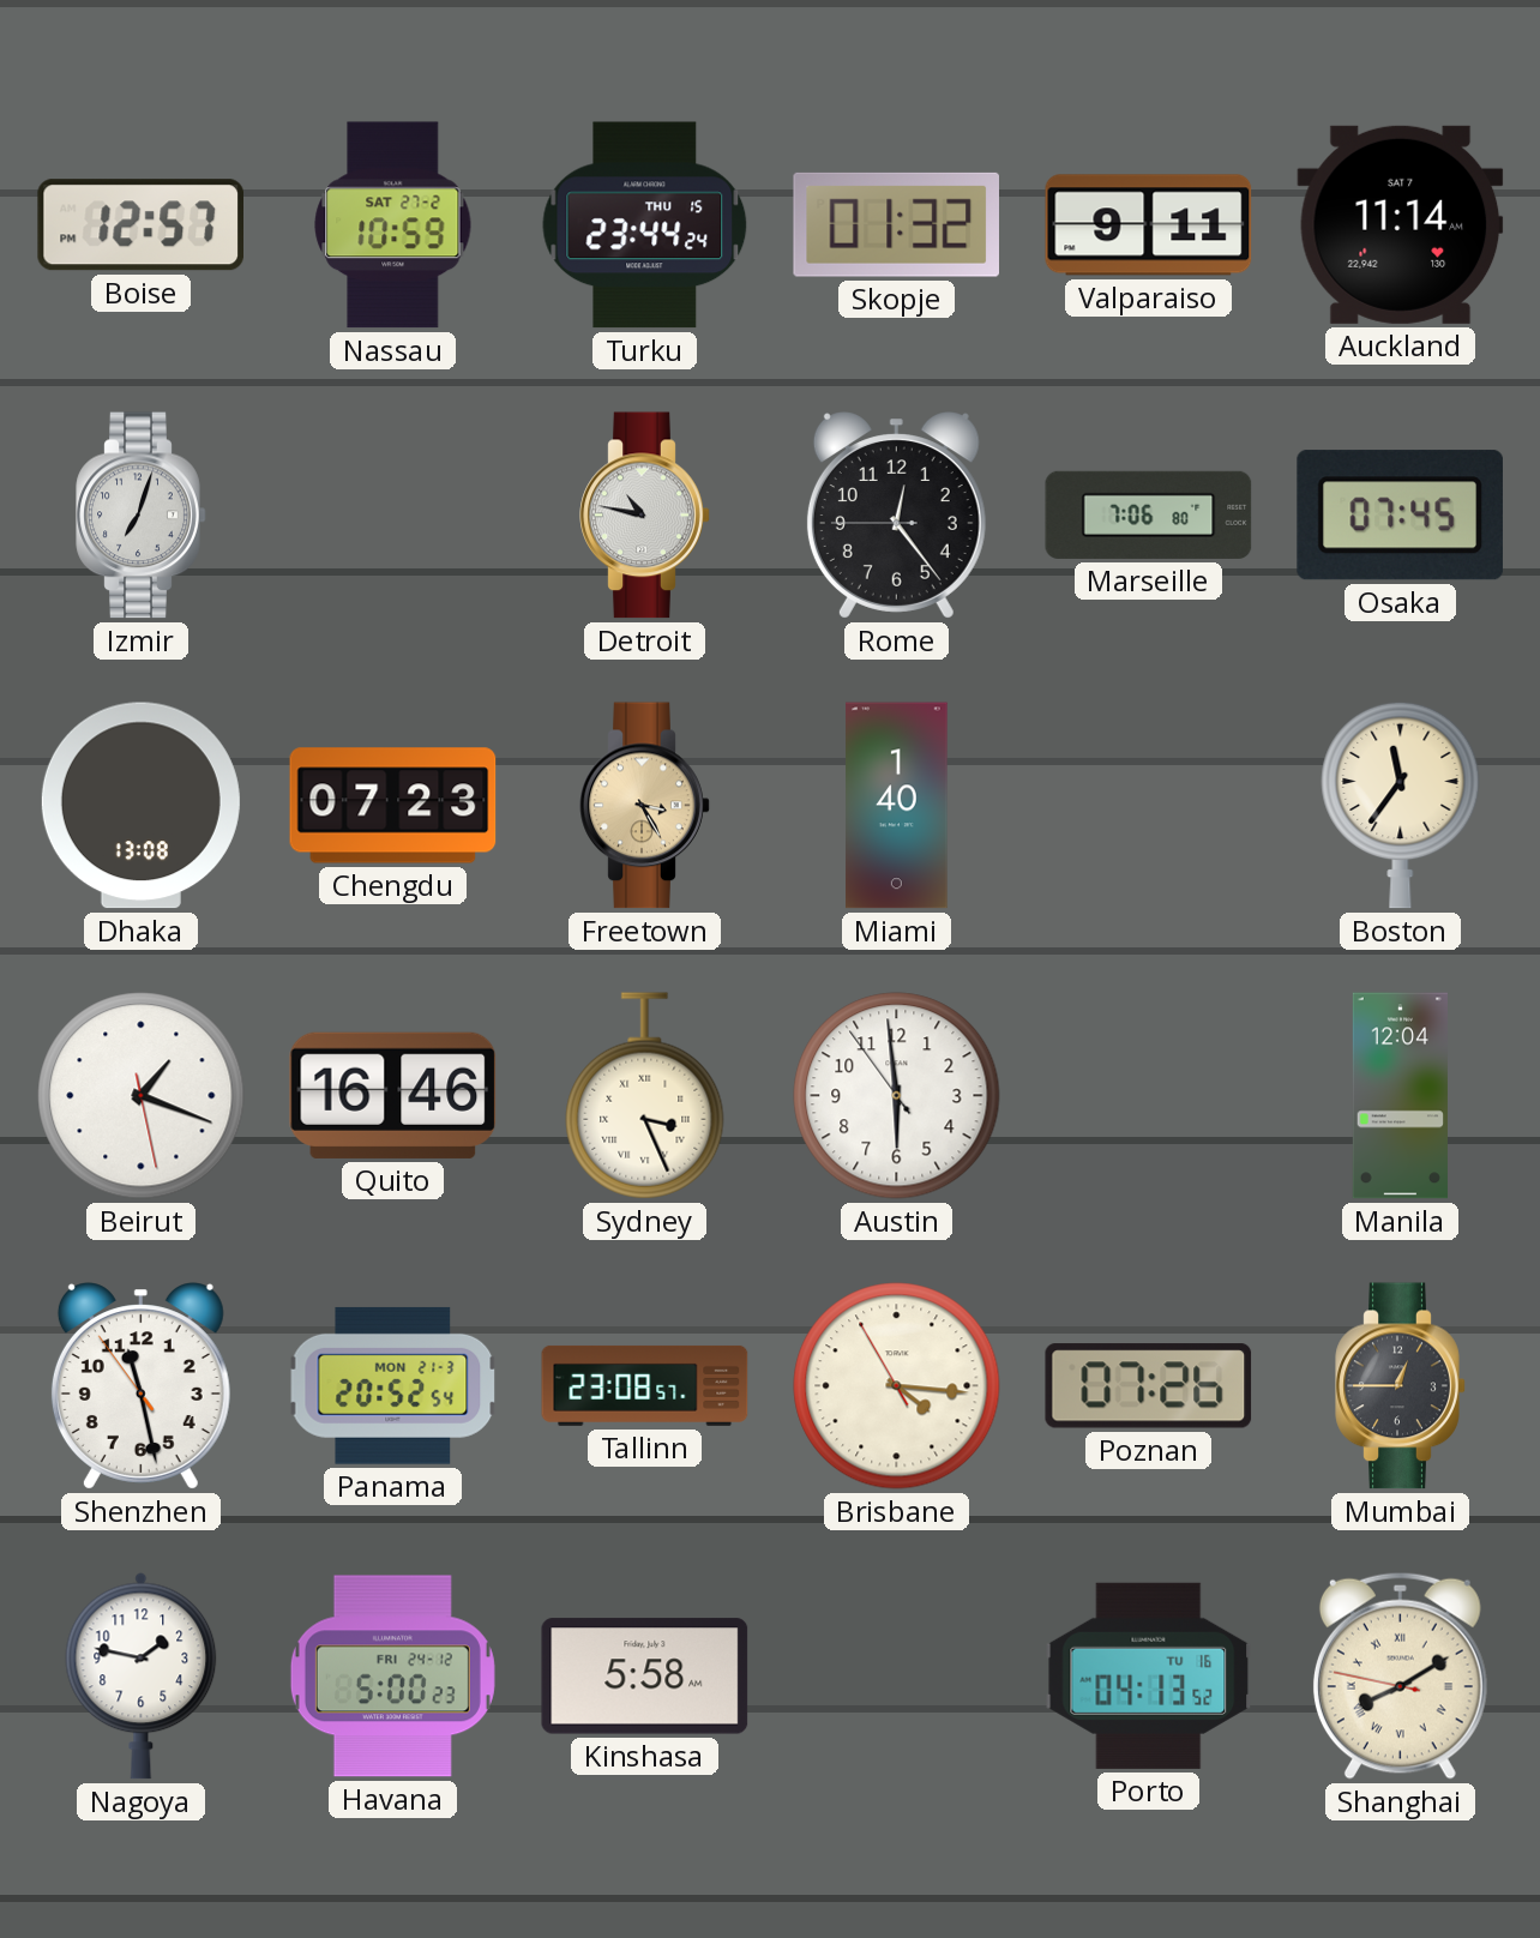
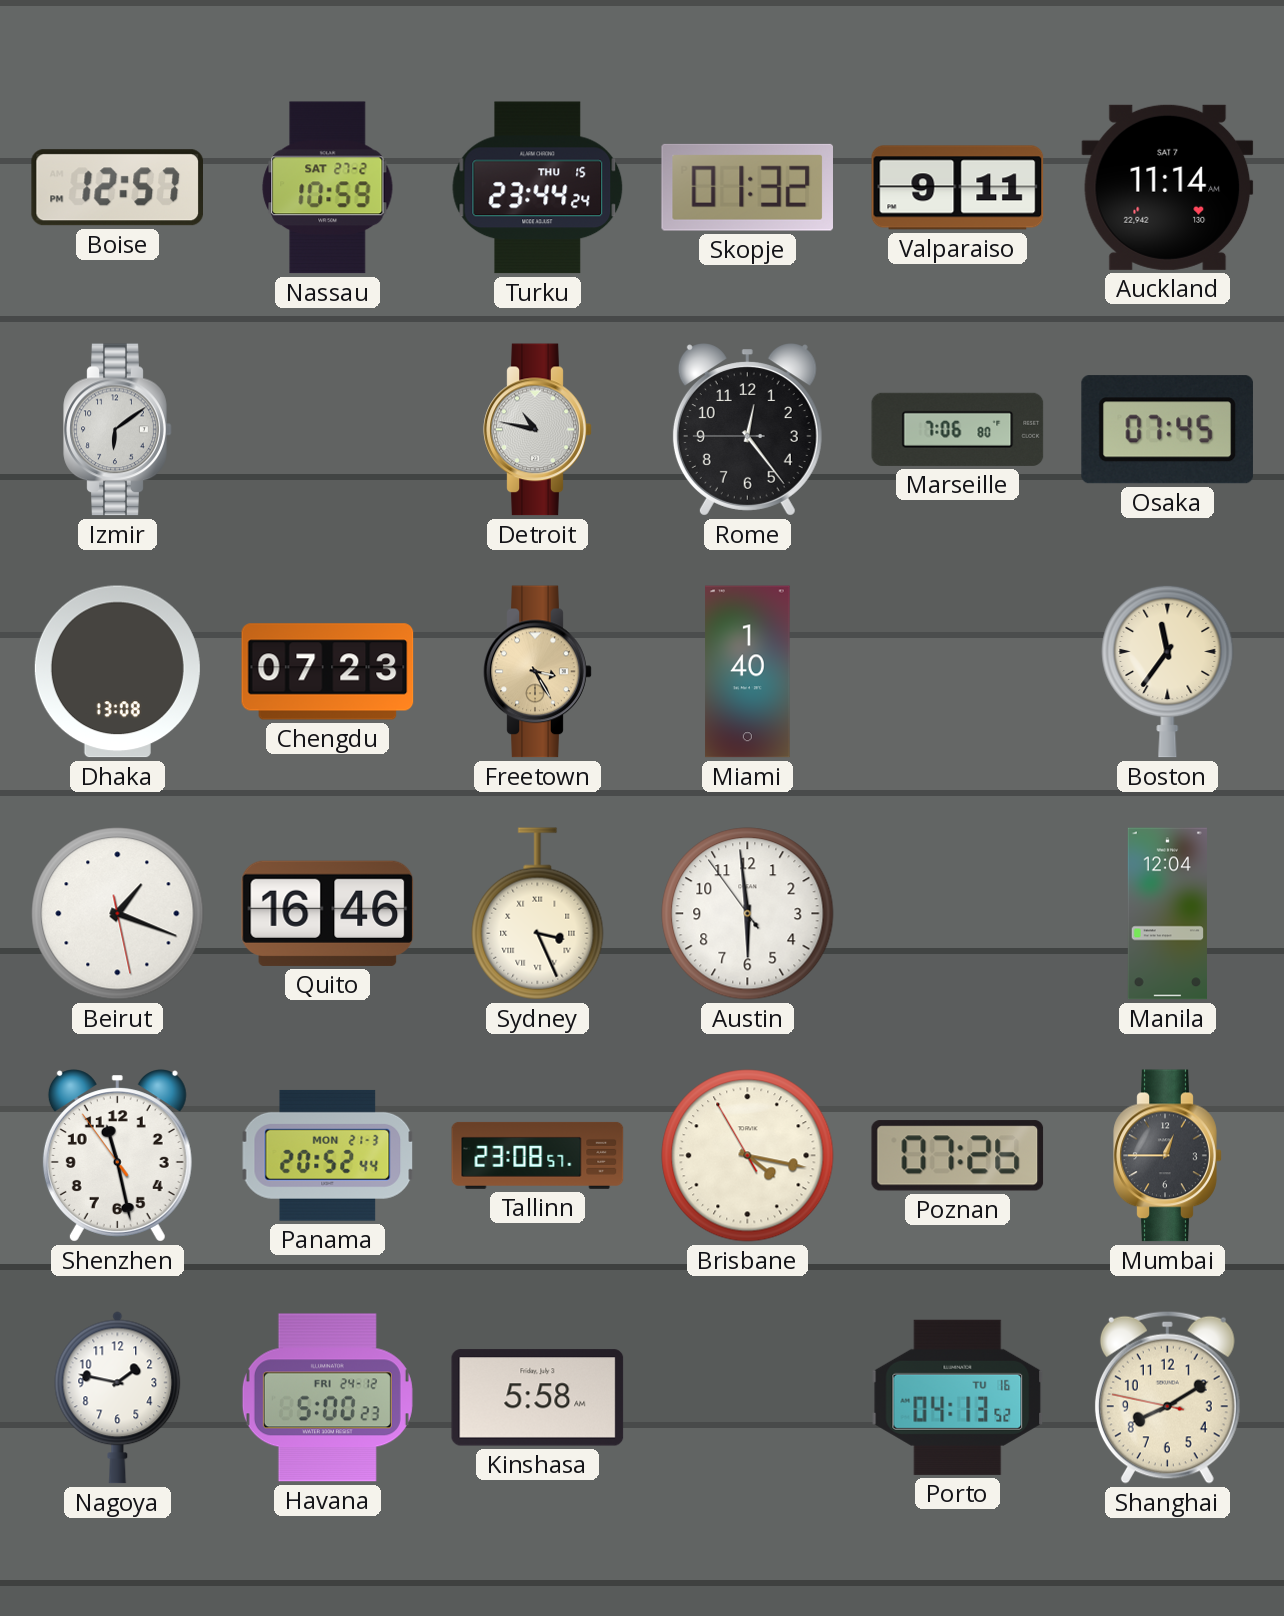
Izmir: 7:03 -> 6:09
Panama: 20:52:54 -> 20:52:44
Brisbane: 4:15 -> 4:16
Shanghai numerals: Roman -> Arabic
